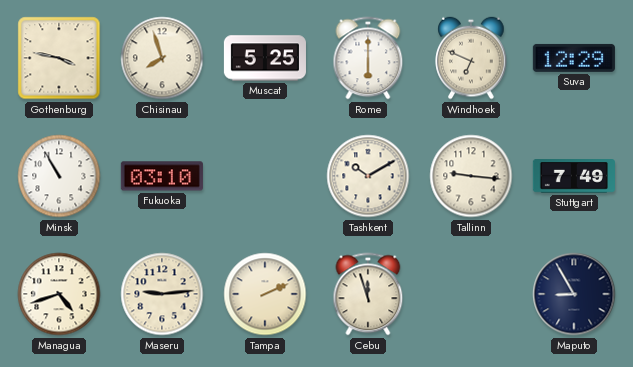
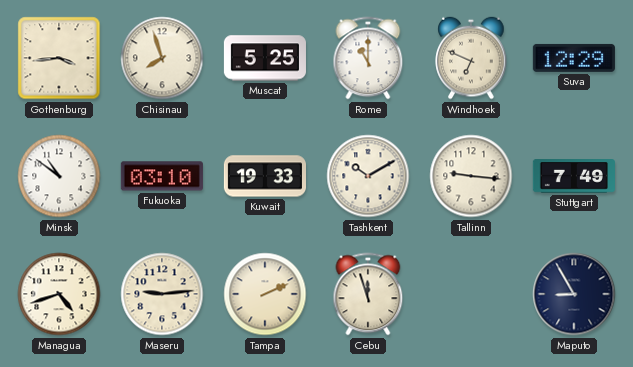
Gothenburg: 3:47 -> 3:44
Rome: 6:00 -> 11:00
Minsk: 10:55 -> 10:51
Kuwait: none -> 19:33
